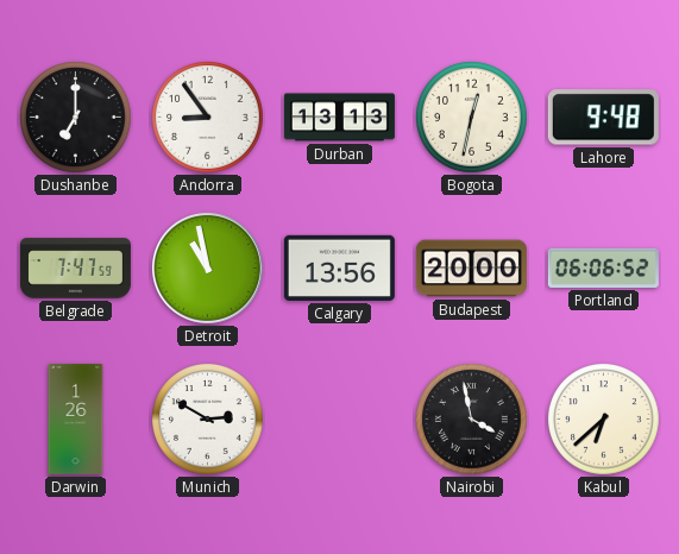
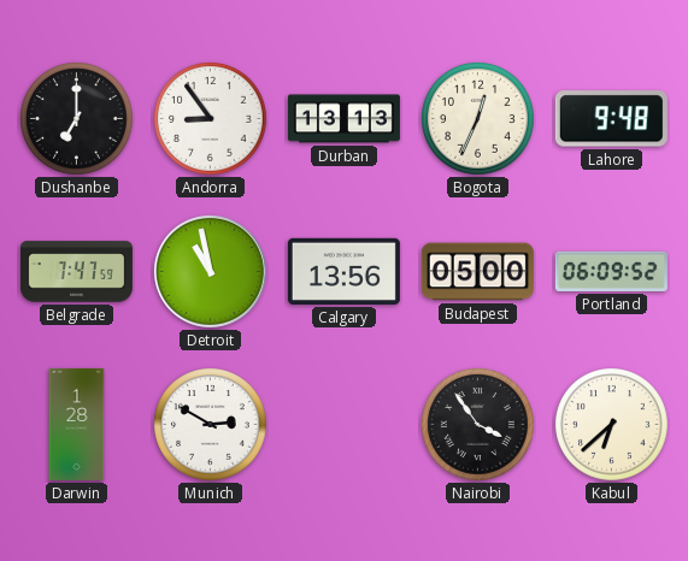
Bogota: 12:32 -> 12:34
Budapest: 20:00 -> 05:00
Portland: 06:06 -> 06:09
Darwin: 1:26 -> 1:28
Nairobi: 3:58 -> 3:54
